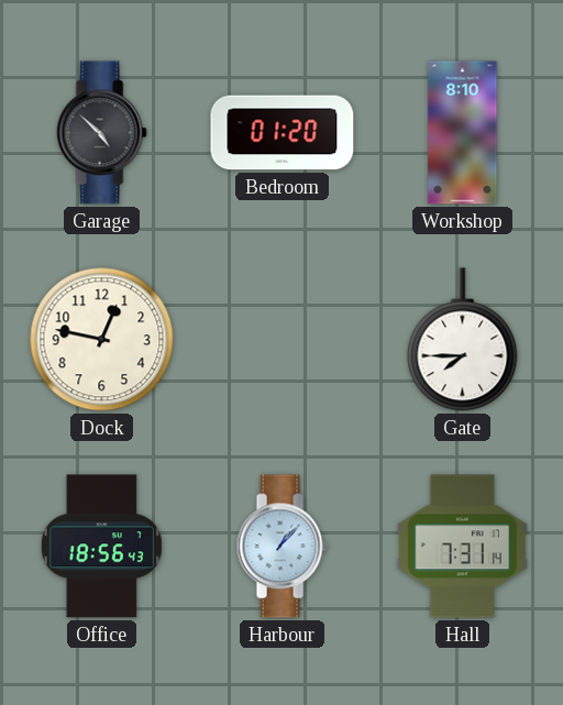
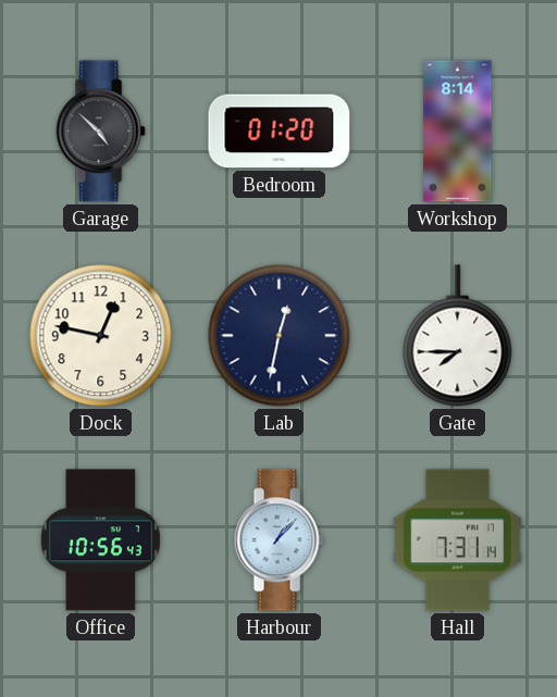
Workshop: 8:10 -> 8:14
Lab: none -> 12:32
Office: 18:56 -> 10:56
